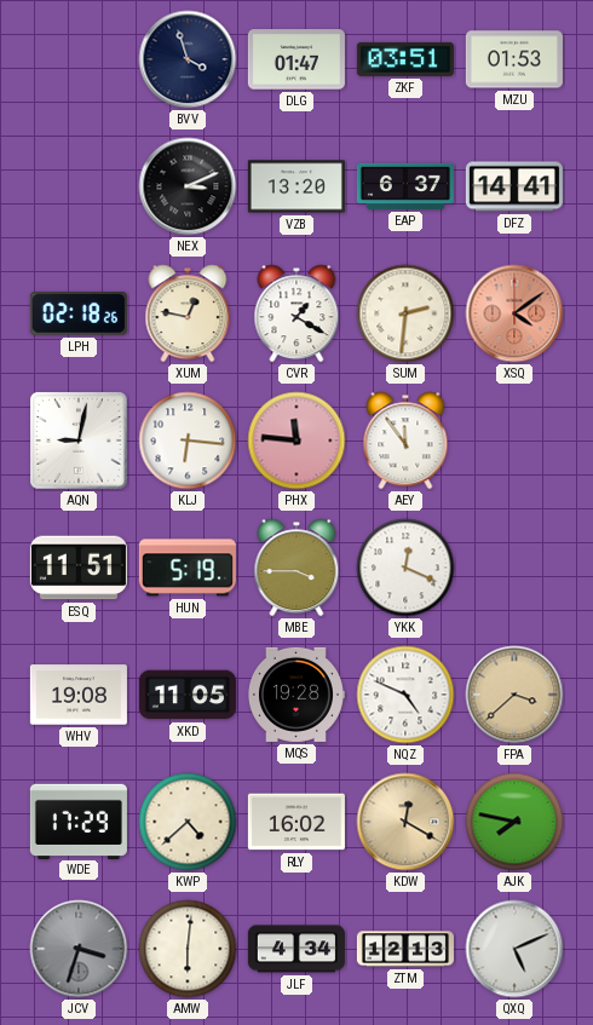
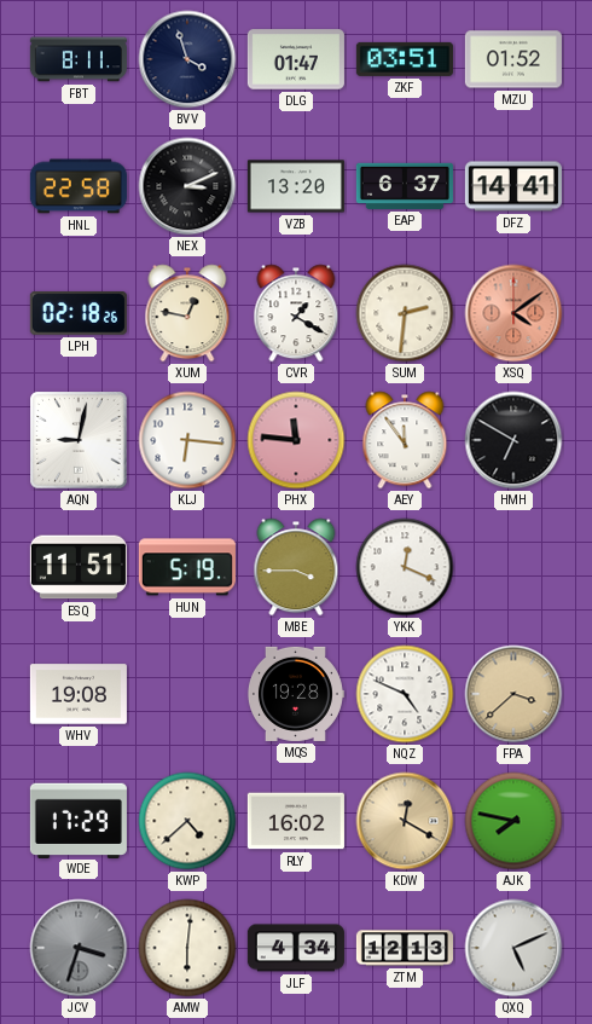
FBT: none -> 8:11
MZU: 01:53 -> 01:52
HNL: none -> 22:58
HMH: none -> 6:50
XKD: 11:05 -> none
